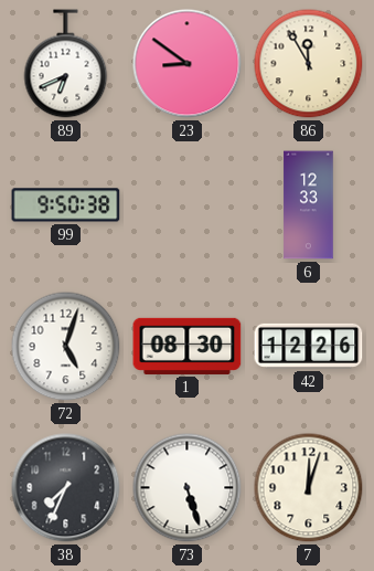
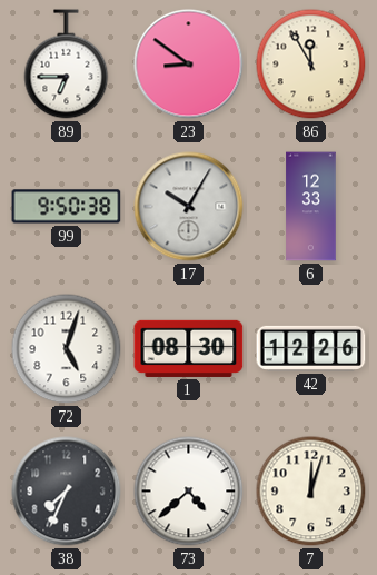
89: 6:41 -> 6:45
17: none -> 10:05
73: 5:27 -> 4:38
